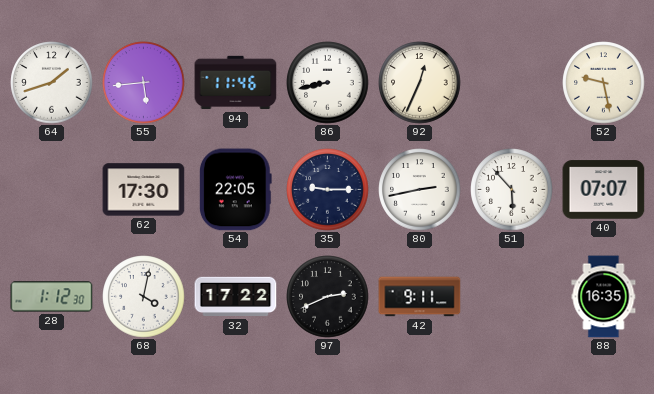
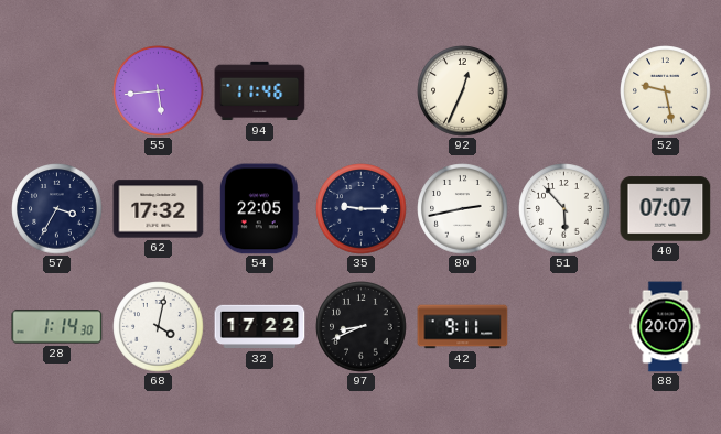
64: 1:42 -> none
86: 8:43 -> none
57: none -> 3:35
62: 17:30 -> 17:32
28: 1:12 -> 1:14
97: 2:41 -> 8:41
88: 16:35 -> 20:07
